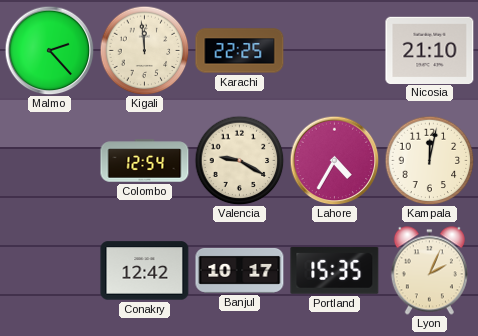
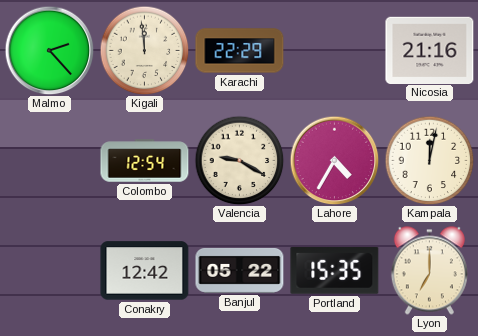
Karachi: 22:25 -> 22:29
Nicosia: 21:10 -> 21:16
Banjul: 10:17 -> 05:22
Lyon: 2:04 -> 7:00
